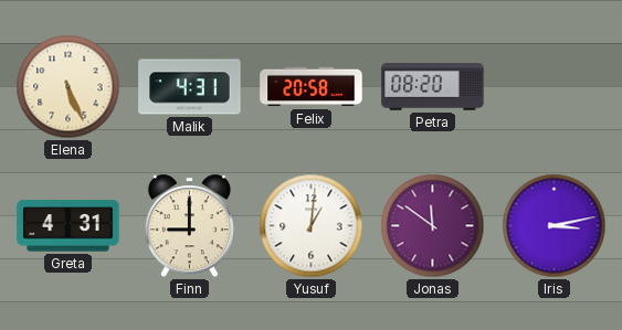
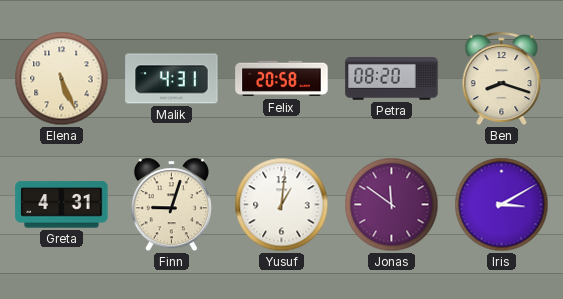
Ben: none -> 8:18
Finn: 9:00 -> 9:03
Iris: 3:13 -> 3:10
